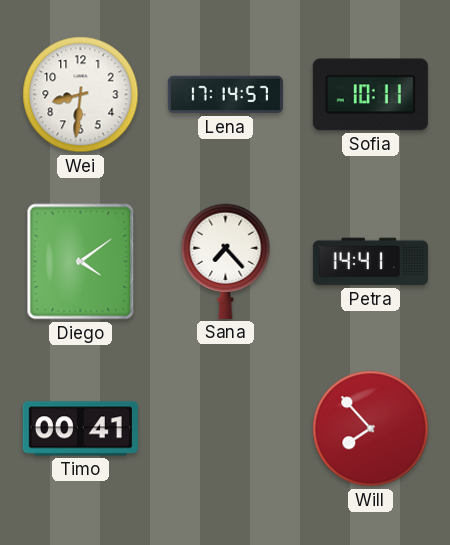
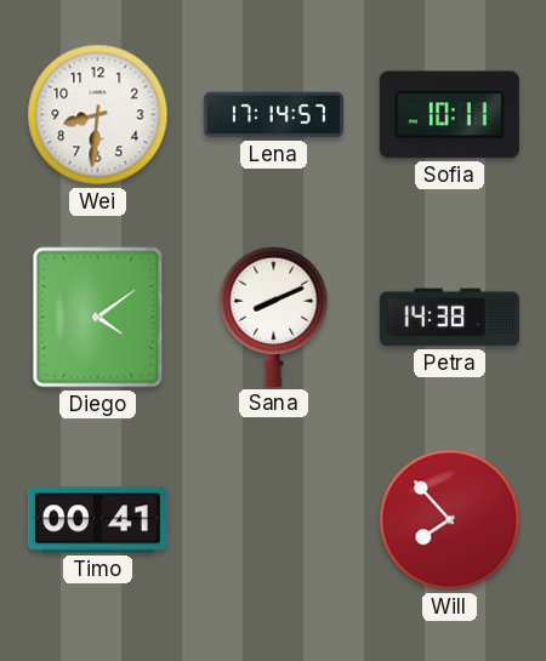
Sana: 7:23 -> 8:11
Petra: 14:41 -> 14:38
